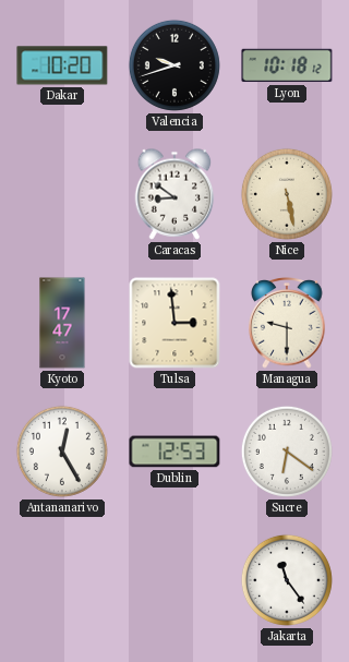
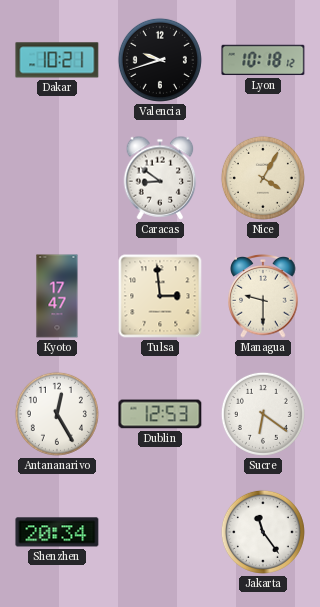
Dakar: 10:20 -> 10:21
Nice: 5:28 -> 4:05
Shenzhen: none -> 20:34
